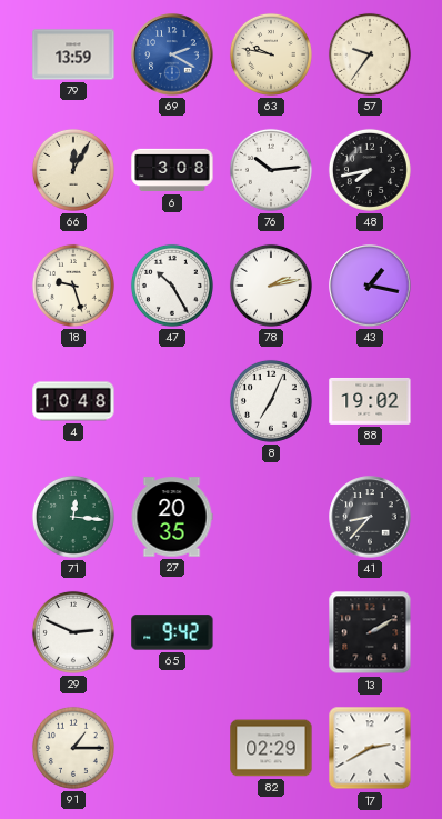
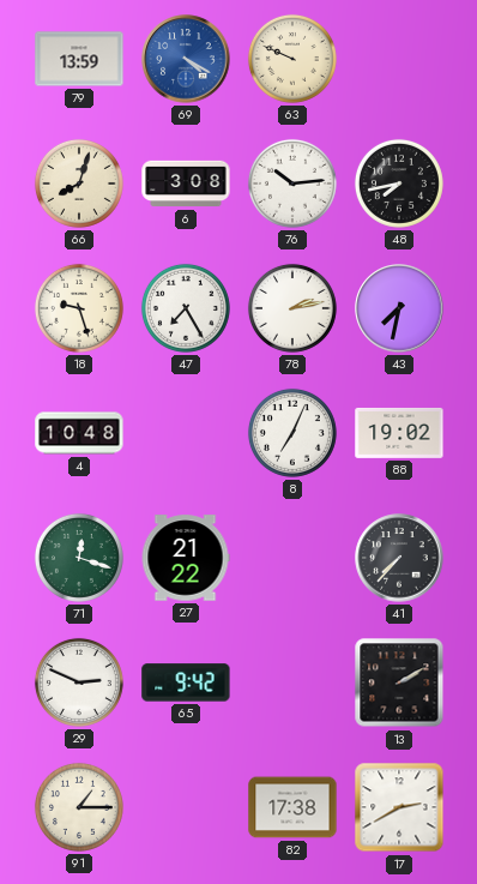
69: 2:20 -> 4:20
63: 9:47 -> 9:49
57: 9:36 -> none
66: 12:05 -> 8:03
47: 10:25 -> 7:25
43: 1:17 -> 7:32
71: 12:16 -> 12:18
27: 20:35 -> 21:22
41: 8:37 -> 7:37
82: 02:29 -> 17:38
